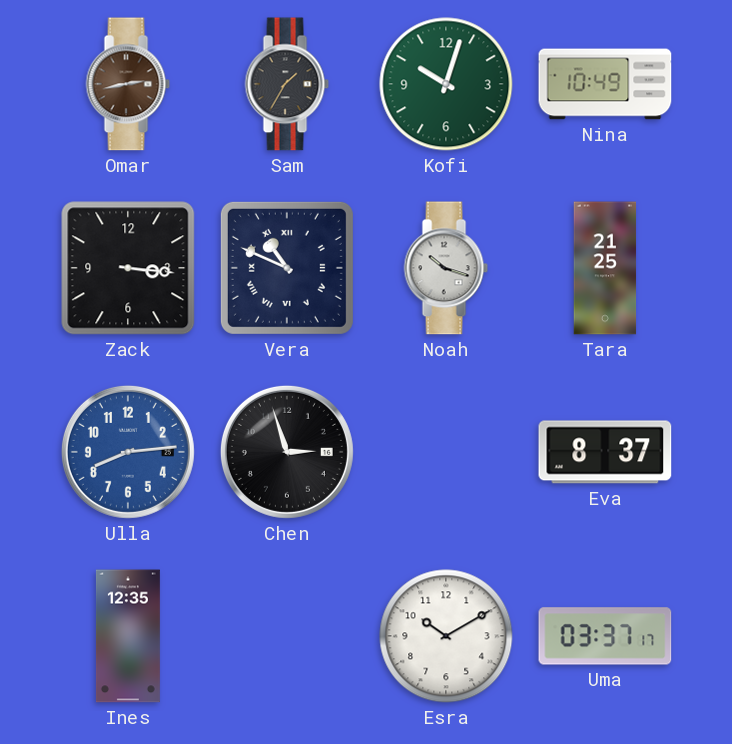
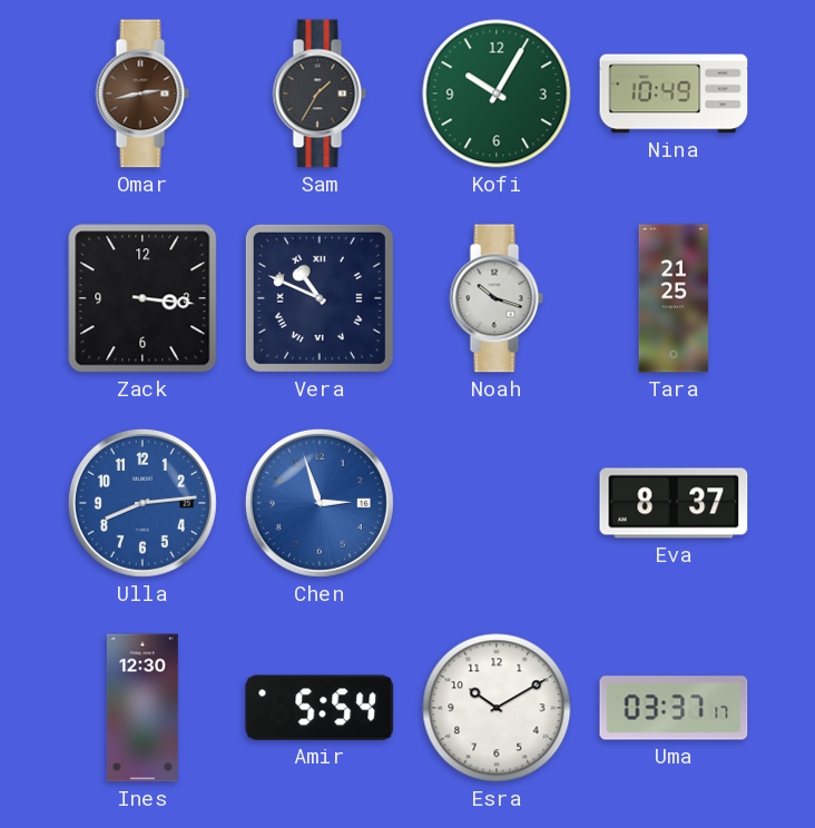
Kofi: 10:03 -> 10:05
Chen dial: black -> blue
Ines: 12:35 -> 12:30
Amir: none -> 5:54
